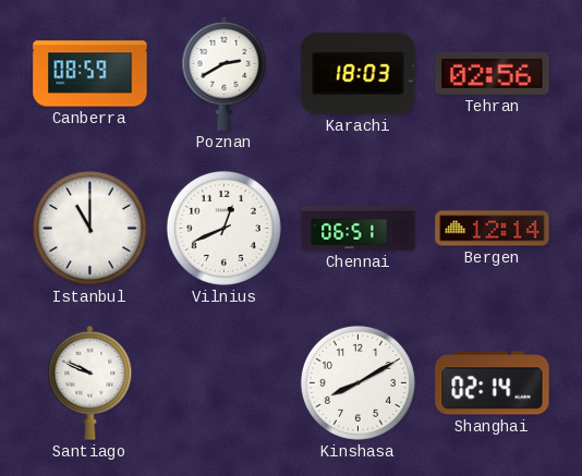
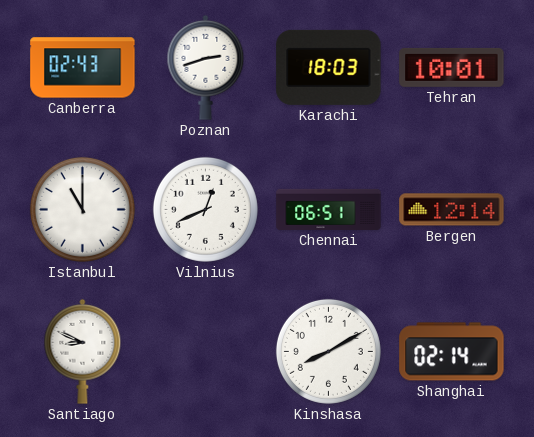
Canberra: 08:59 -> 02:43
Poznan: 2:40 -> 2:42
Tehran: 02:56 -> 10:01
Santiago: 9:49 -> 8:49
